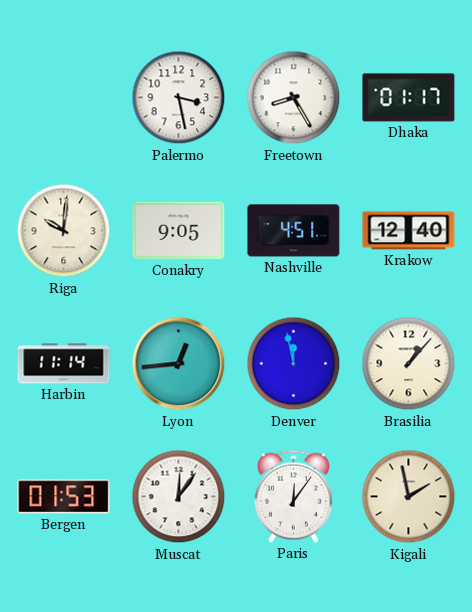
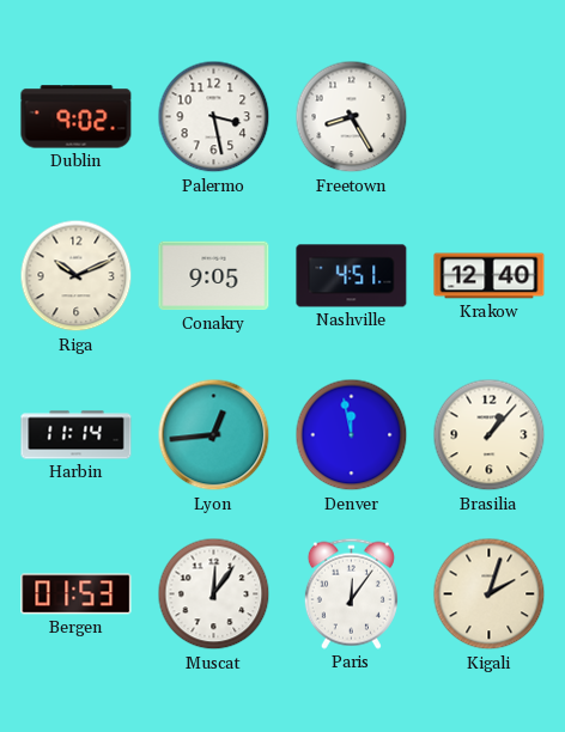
Dublin: none -> 9:02
Dhaka: 01:17 -> none
Riga: 10:01 -> 10:11
Kigali: 1:58 -> 2:03
